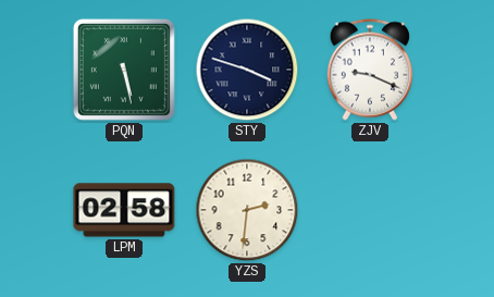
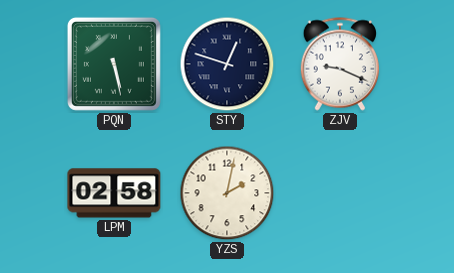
STY: 3:48 -> 12:48
YZS: 2:31 -> 2:02
